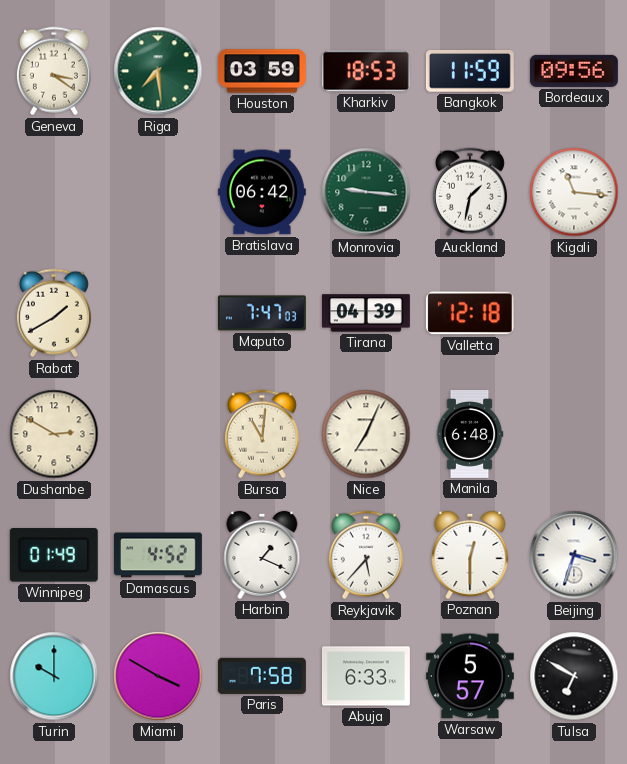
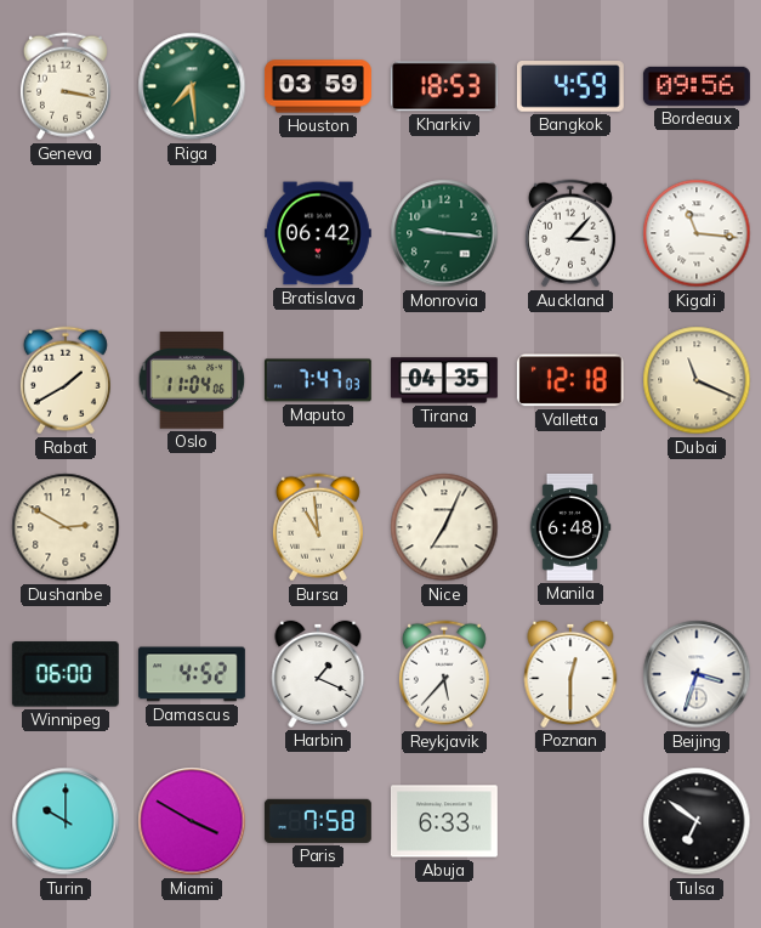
Geneva: 3:21 -> 3:17
Bangkok: 11:59 -> 4:59
Auckland: 1:32 -> 3:07
Oslo: none -> 11:04
Tirana: 04:39 -> 04:35
Dubai: none -> 11:19
Bursa: 11:01 -> 10:59
Winnipeg: 01:49 -> 06:00
Warsaw: 5:57 -> none
Tulsa: 6:50 -> 6:51
